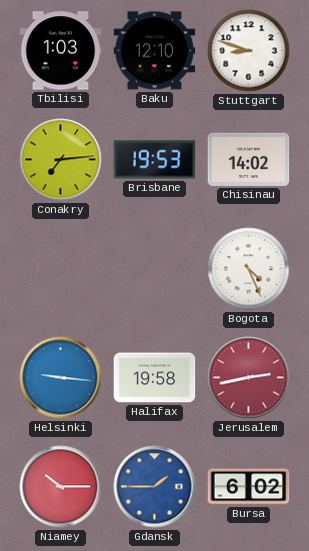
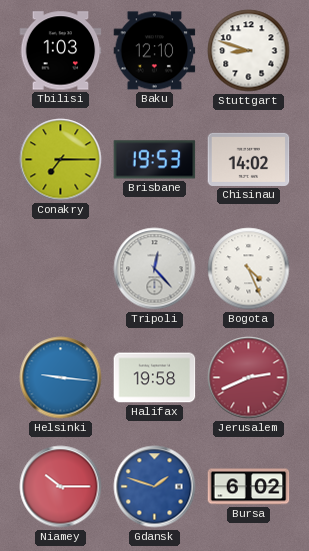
Conakry: 7:14 -> 7:15
Tripoli: none -> 12:23
Jerusalem: 2:43 -> 2:41
Gdansk: 1:45 -> 1:48
